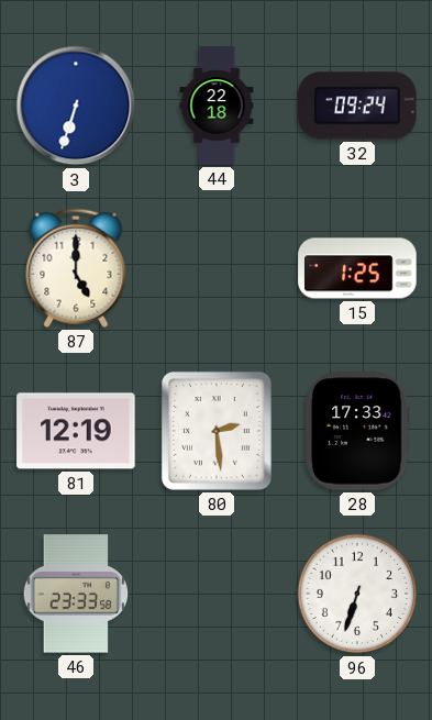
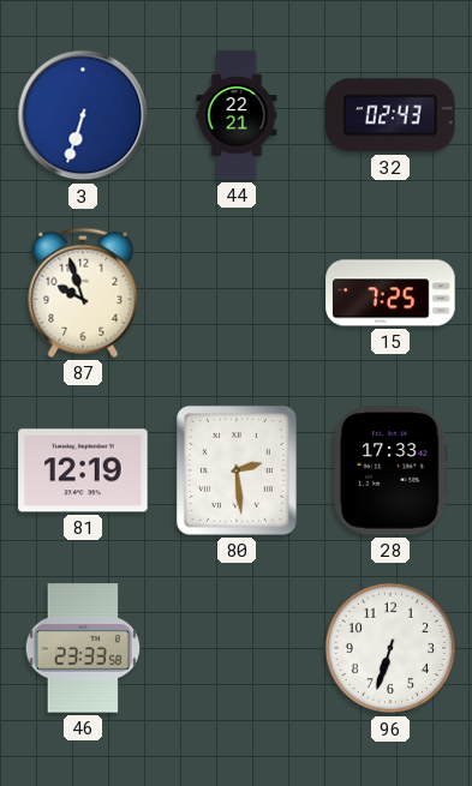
44: 22:18 -> 22:21
32: 09:24 -> 02:43
87: 5:00 -> 9:57
15: 1:25 -> 7:25
